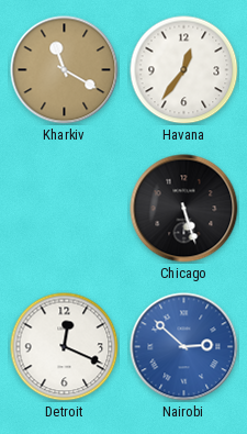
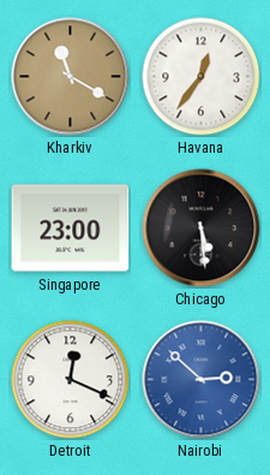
Singapore: none -> 23:00
Chicago: 5:27 -> 5:29
